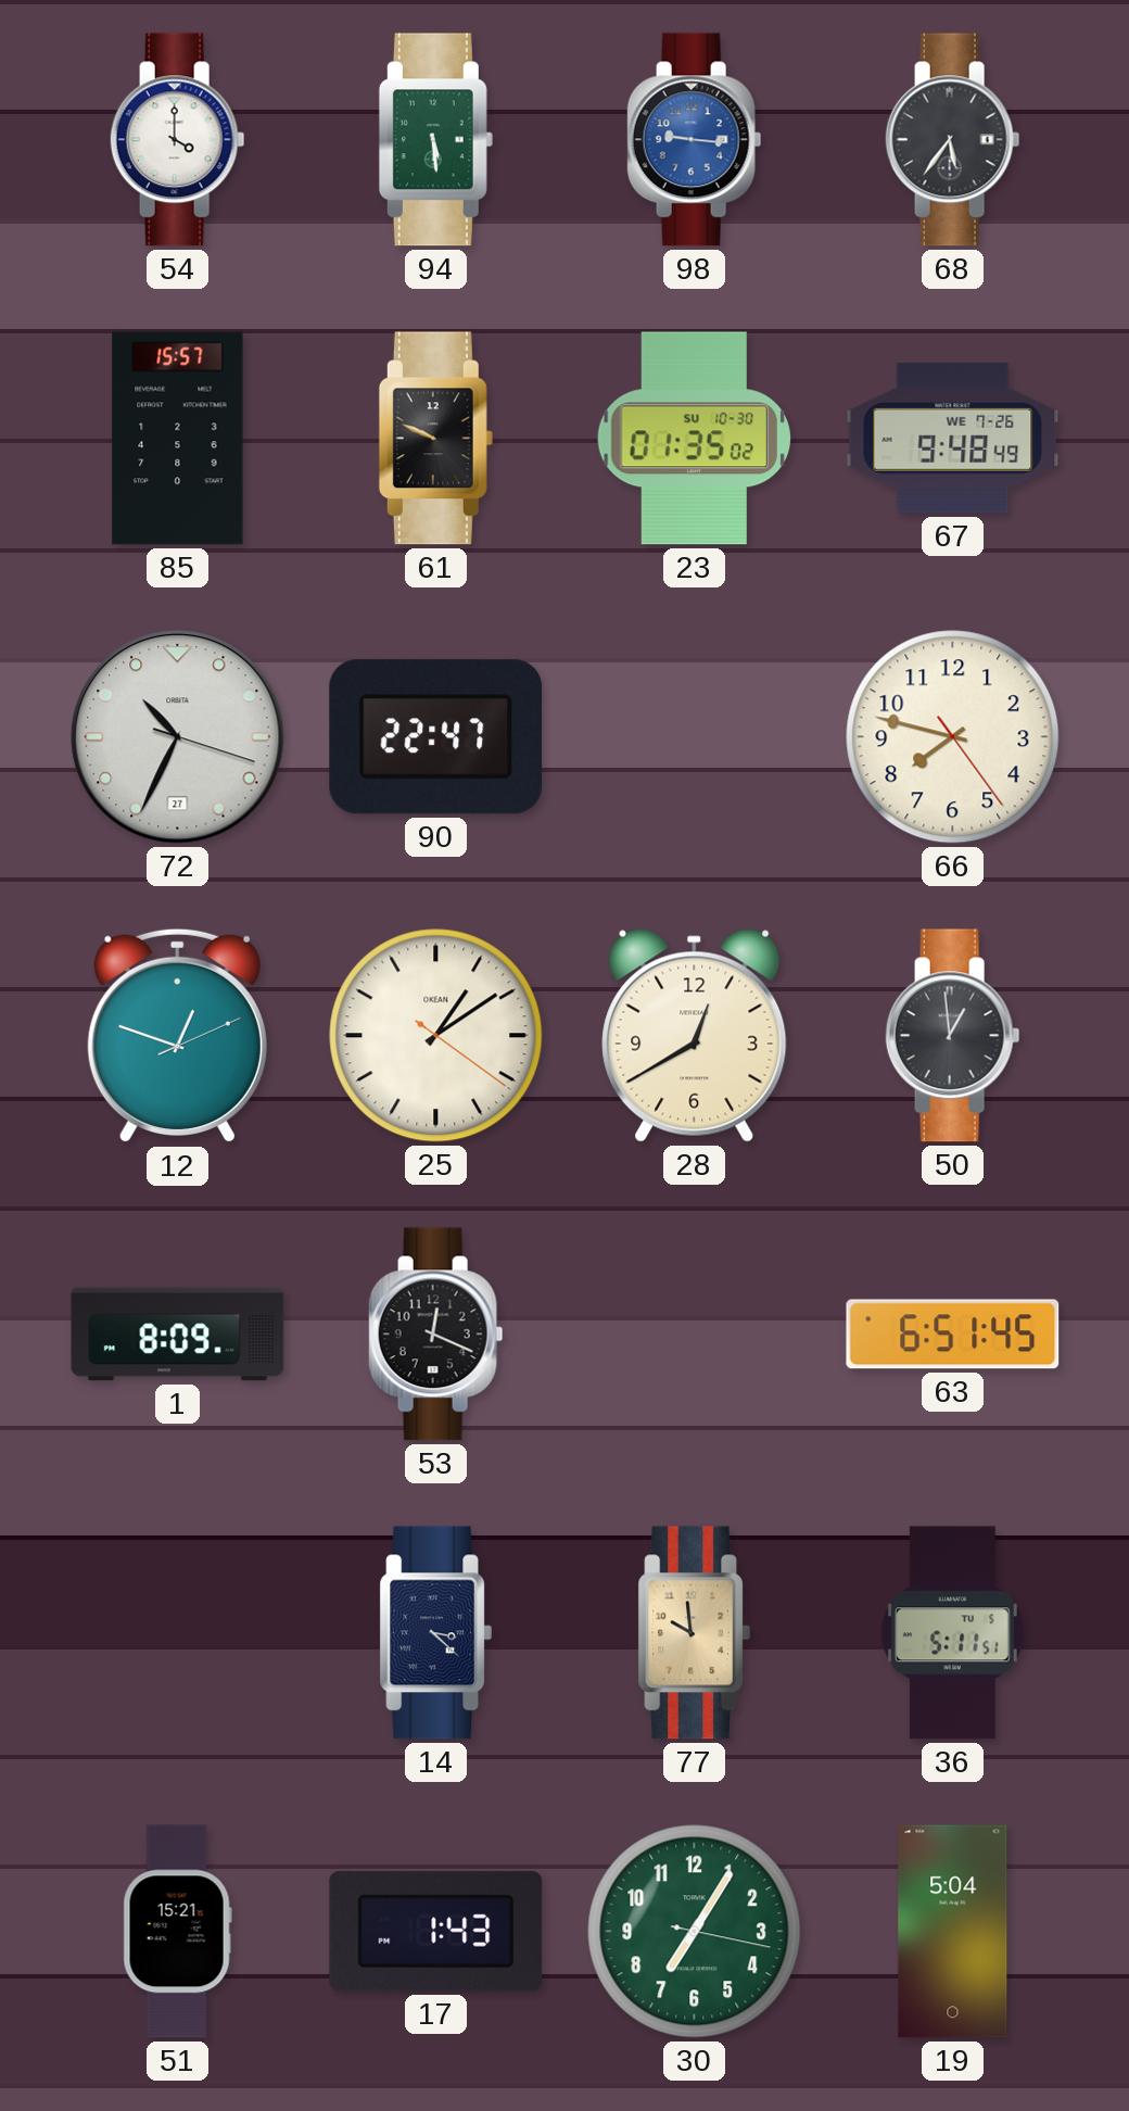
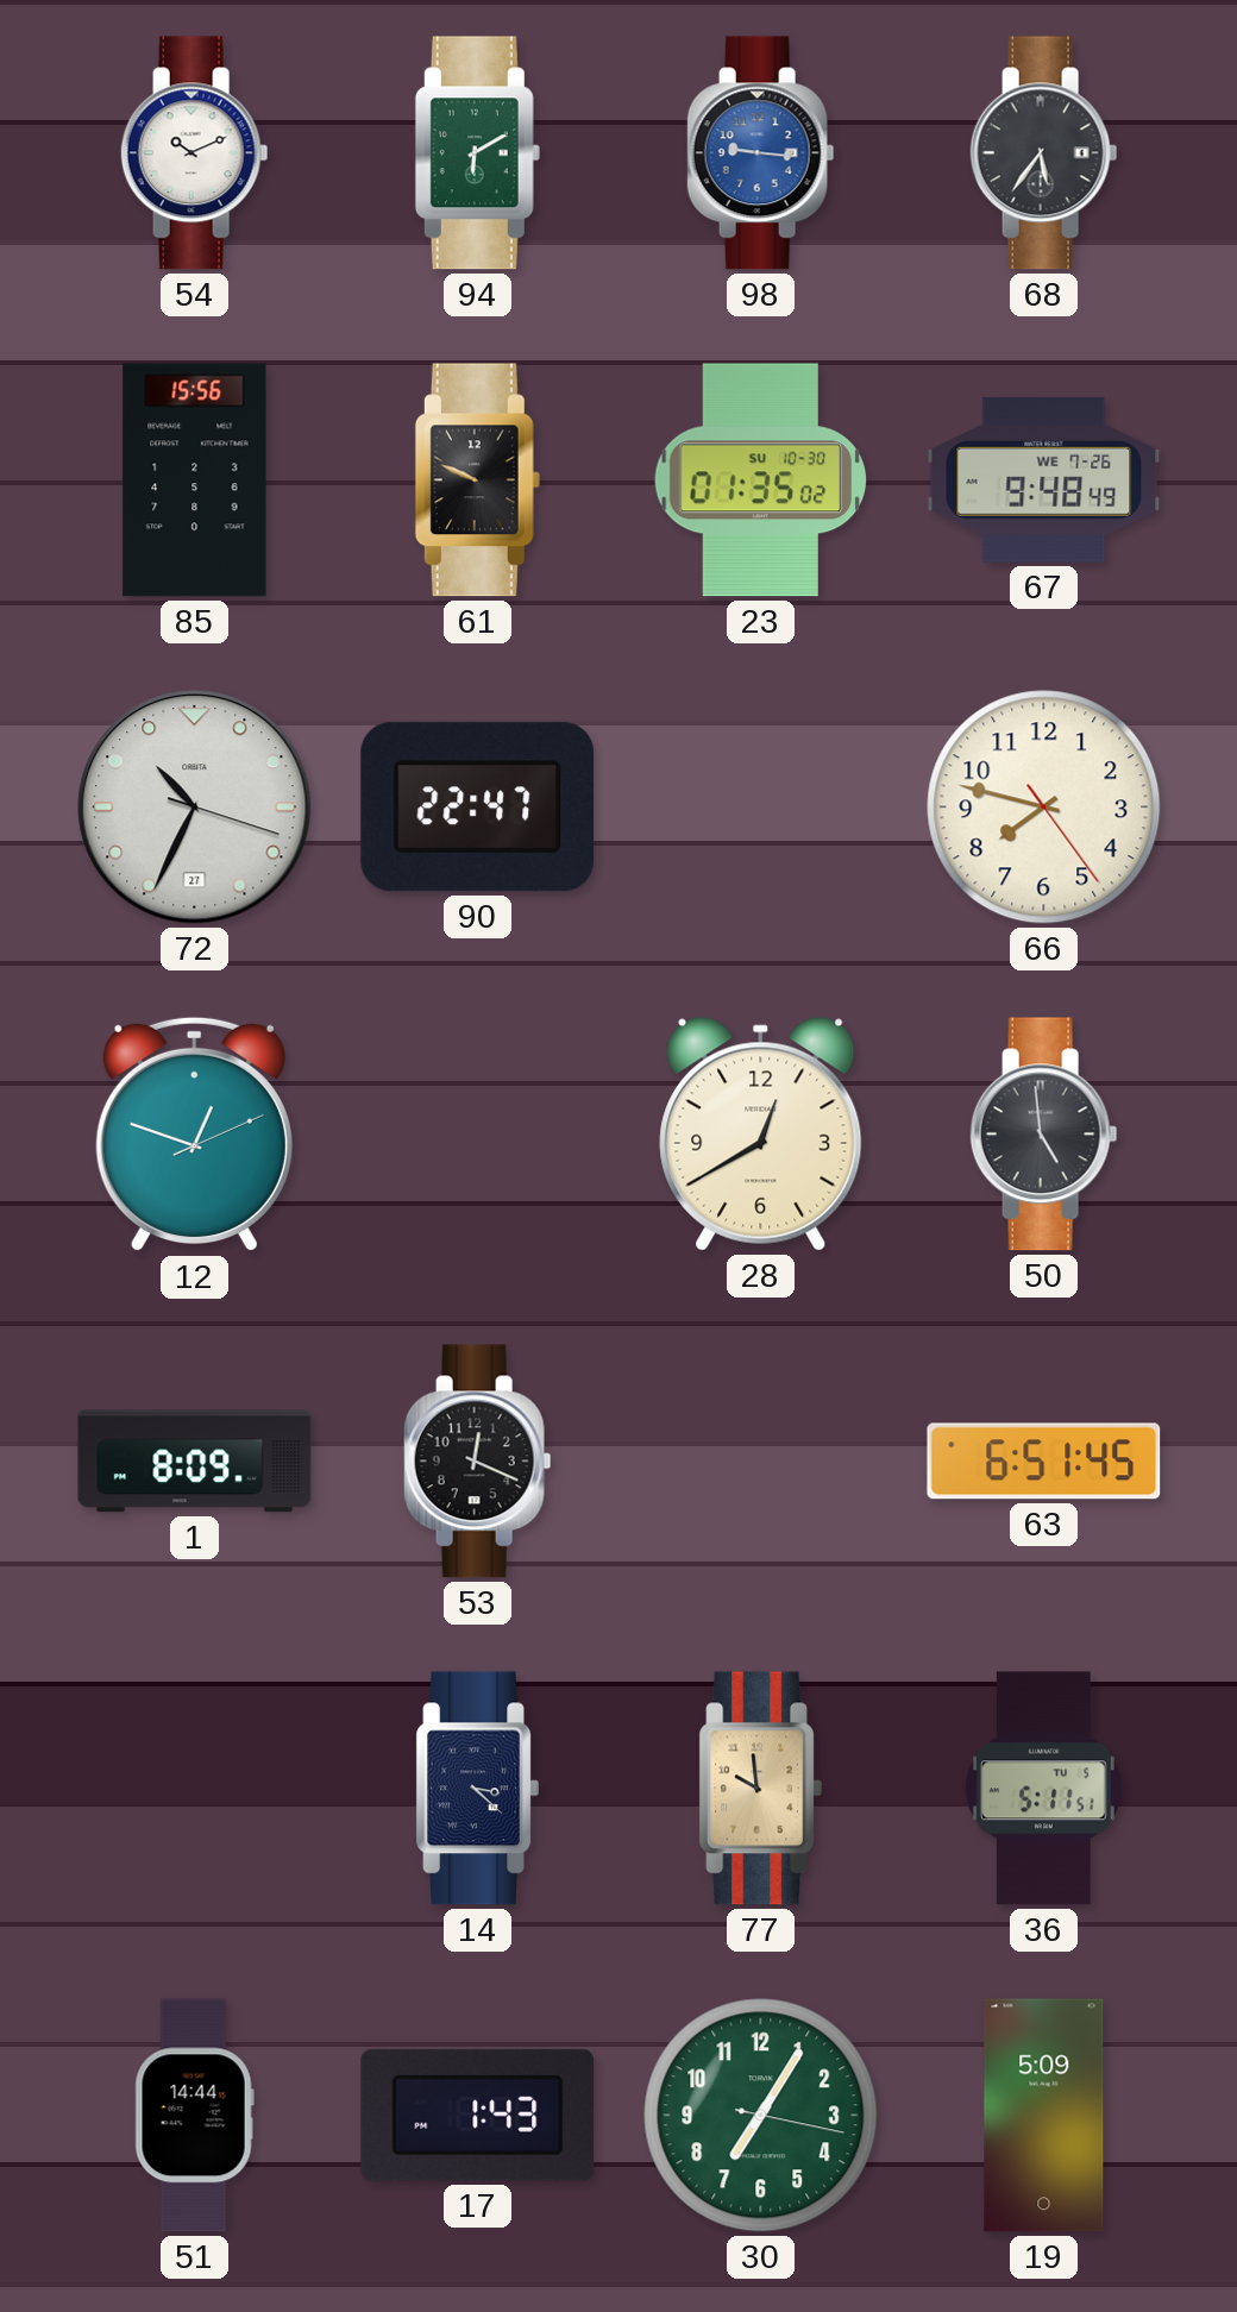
54: 4:00 -> 10:11
94: 5:29 -> 6:10
85: 15:57 -> 15:56
25: 1:09 -> none
50: 12:59 -> 4:59
51: 15:21 -> 14:44
19: 5:04 -> 5:09
